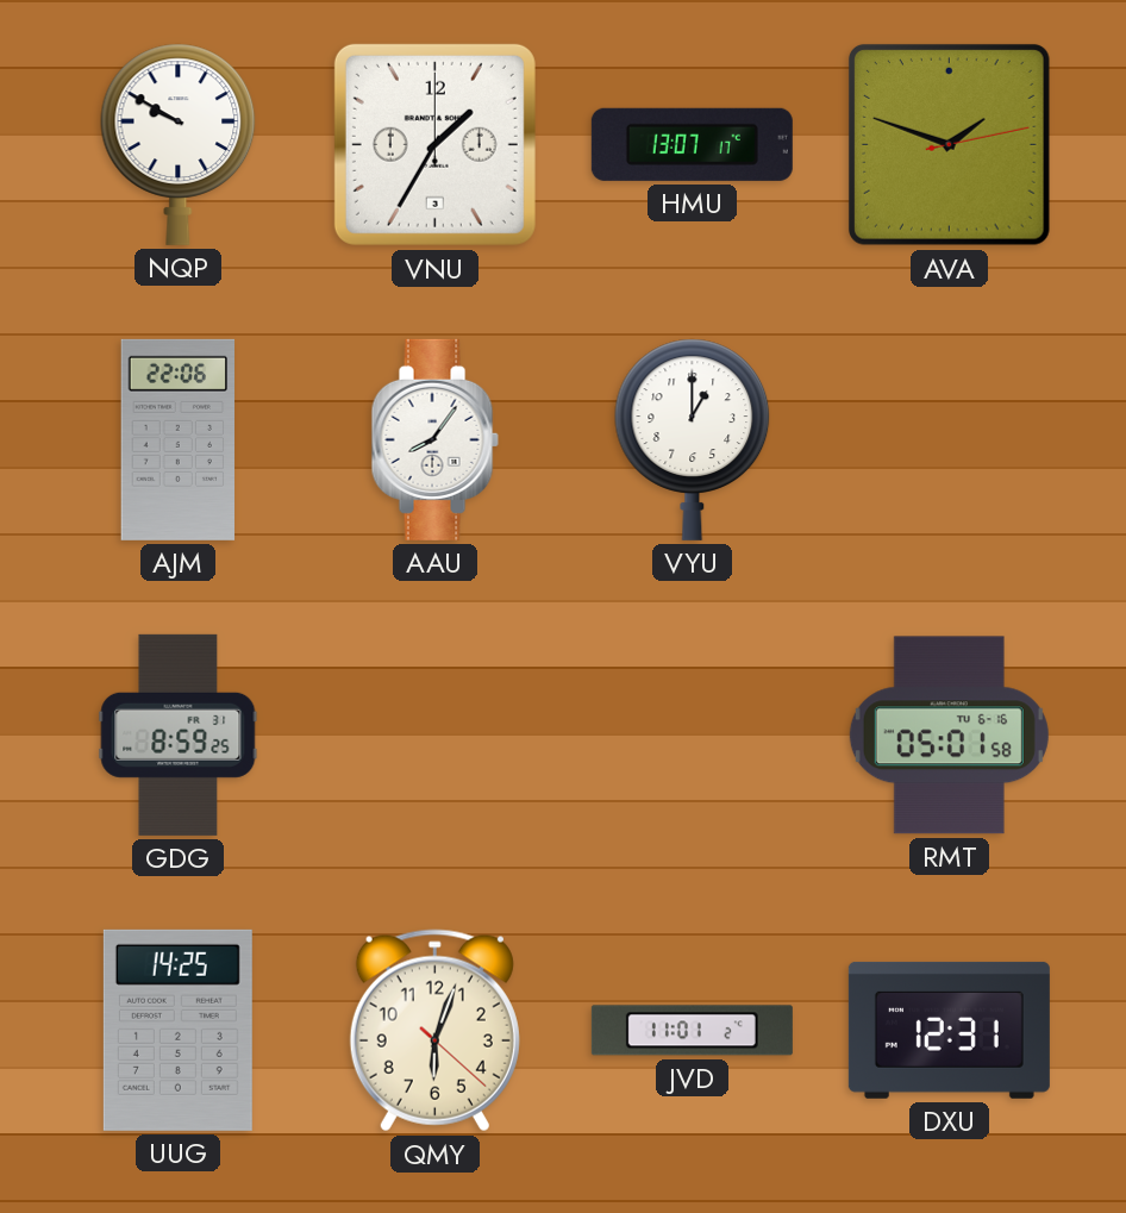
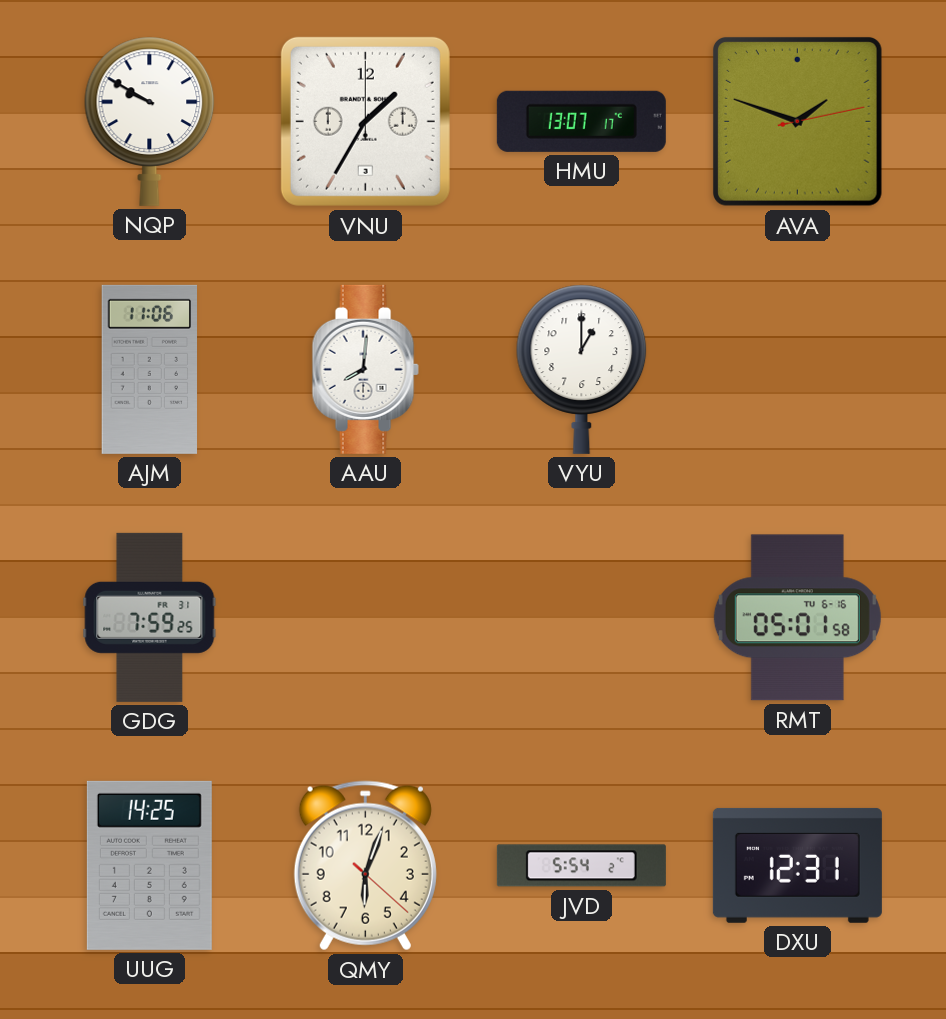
AJM: 22:06 -> 11:06
AAU: 8:06 -> 8:01
GDG: 8:59 -> 7:59
JVD: 11:01 -> 5:54
